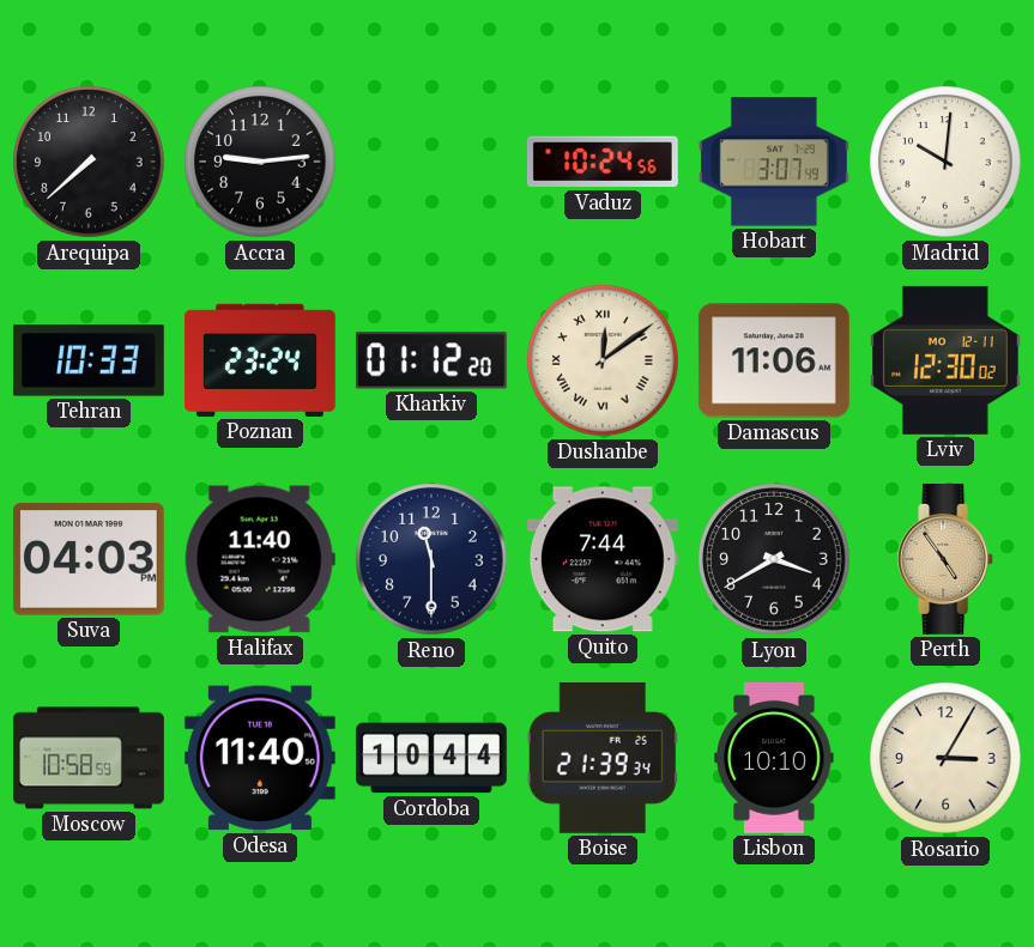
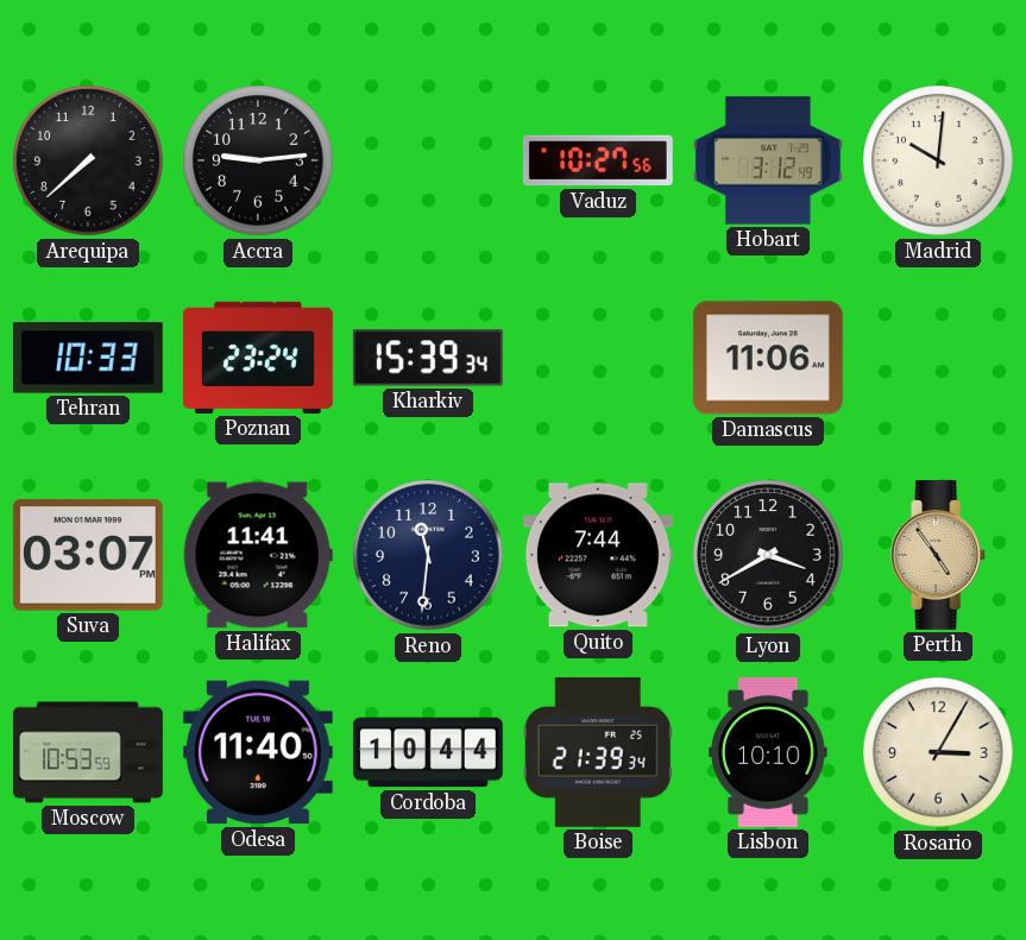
Vaduz: 10:24 -> 10:27
Hobart: 3:07 -> 3:12
Kharkiv: 01:12 -> 15:39
Dushanbe: 12:09 -> none
Lviv: 12:30 -> none
Suva: 04:03 -> 03:07
Halifax: 11:40 -> 11:41
Reno: 11:30 -> 11:31
Moscow: 10:58 -> 10:53
